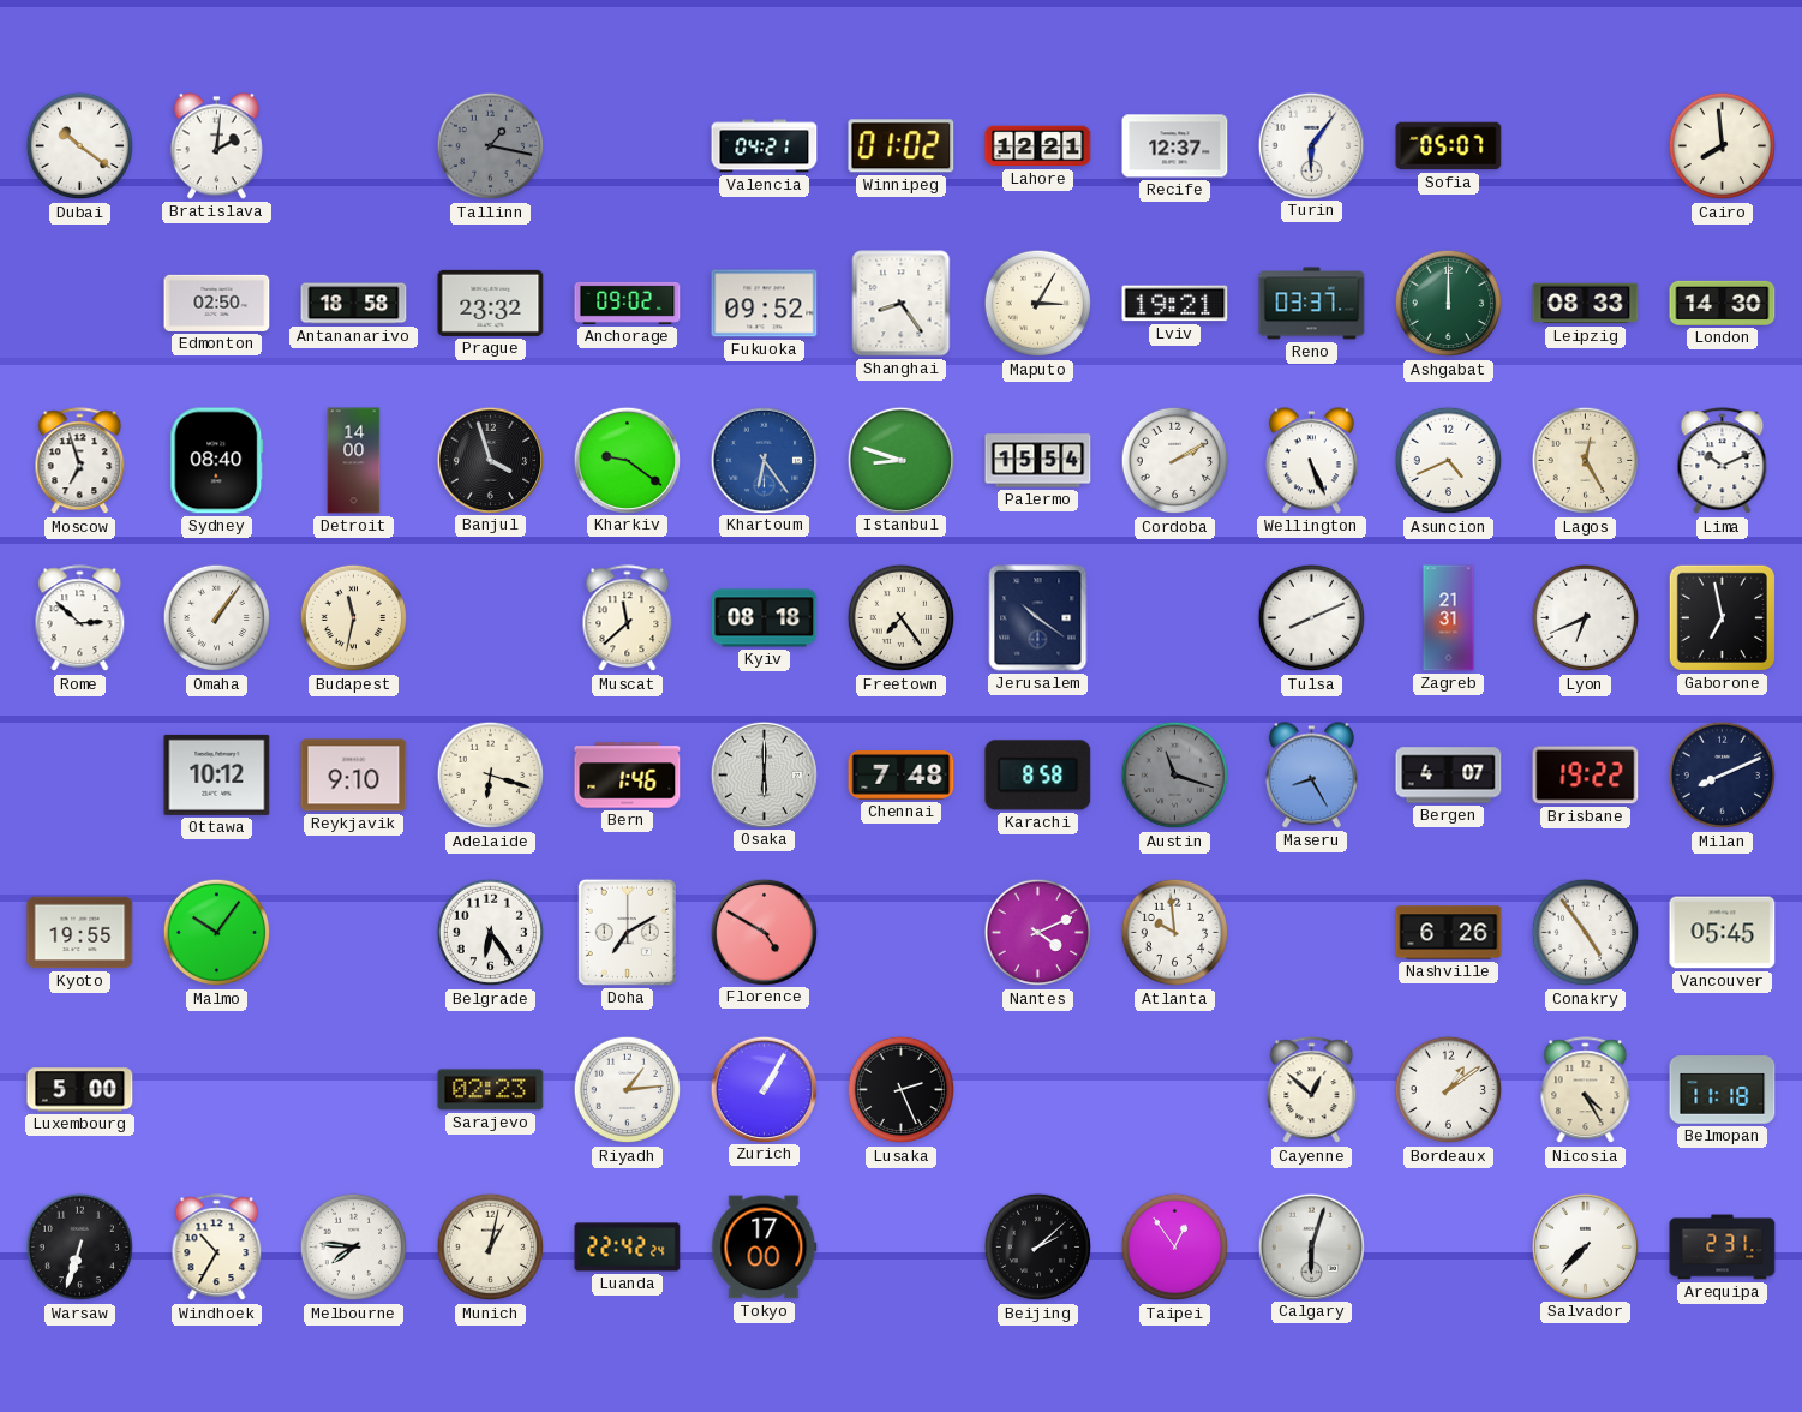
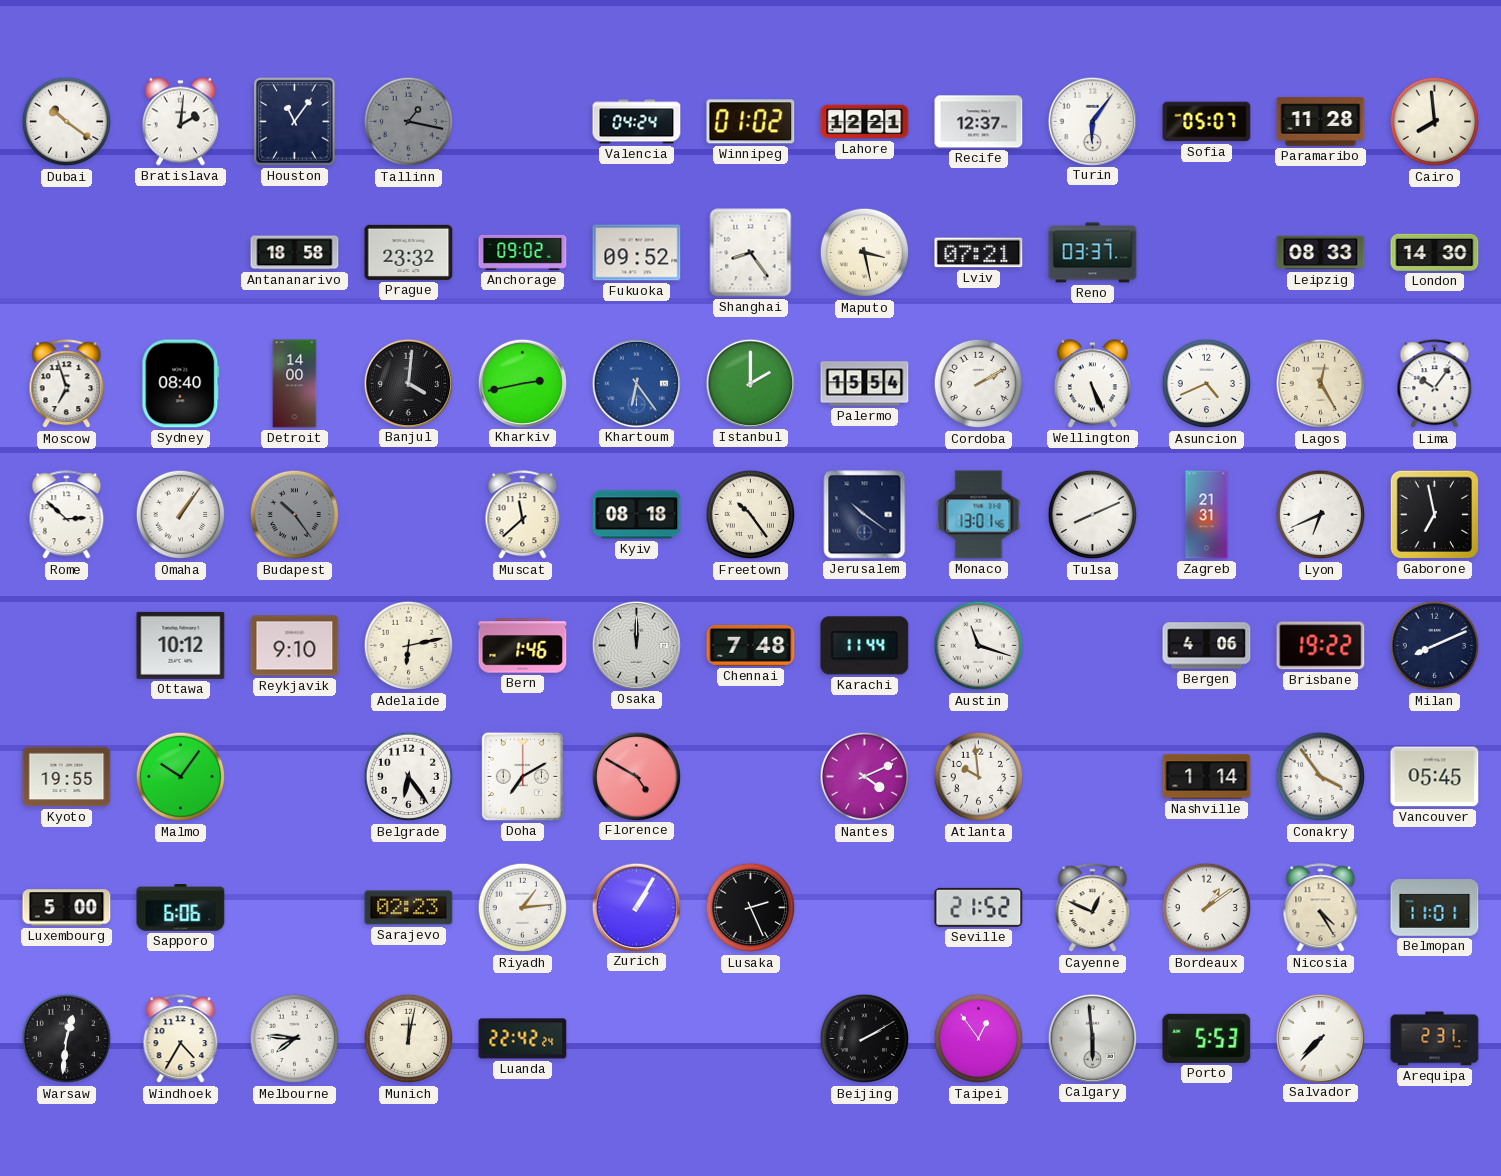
Houston: none -> 11:06
Valencia: 04:21 -> 04:24
Paramaribo: none -> 11:28
Edmonton: 02:50 -> none
Maputo: 3:05 -> 3:28
Lviv: 19:21 -> 07:21
Ashgabat: 12:00 -> none
Banjul: 3:57 -> 4:01
Kharkiv: 9:21 -> 2:43
Istanbul: 8:48 -> 2:00
Lima: 10:11 -> 10:06
Budapest: 11:32 -> 10:24
Budapest dial: cream -> grey
Freetown: 7:24 -> 10:24
Monaco: none -> 13:01
Adelaide: 6:18 -> 6:13
Osaka: 6:00 -> 12:00
Karachi: 8:58 -> 11:44
Austin dial: grey -> white
Maseru: 8:25 -> none
Bergen: 4:07 -> 4:06
Nashville: 6:26 -> 1:14
Conakry: 4:54 -> 3:54
Sapporo: none -> 6:06
Seville: none -> 21:52
Cayenne: 12:52 -> 12:49
Belmopan: 11:18 -> 11:01
Warsaw: 6:33 -> 12:31
Windhoek: 10:35 -> 4:35
Munich: 1:02 -> 12:02
Tokyo: 17:00 -> none
Beijing: 2:08 -> 2:10
Calgary: 6:03 -> 5:59
Porto: none -> 5:53
